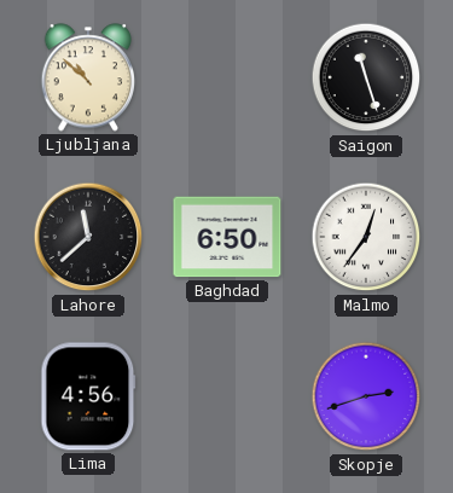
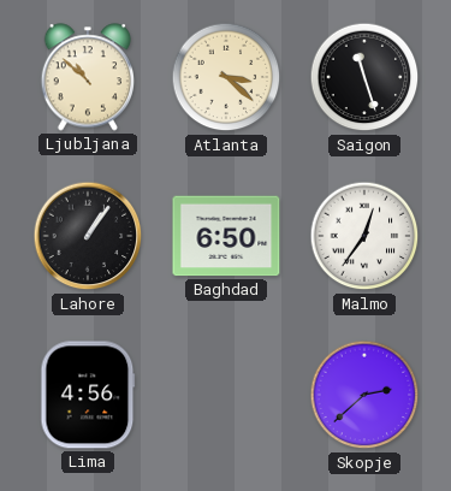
Atlanta: none -> 3:22
Lahore: 11:38 -> 1:06
Skopje: 2:42 -> 2:38
